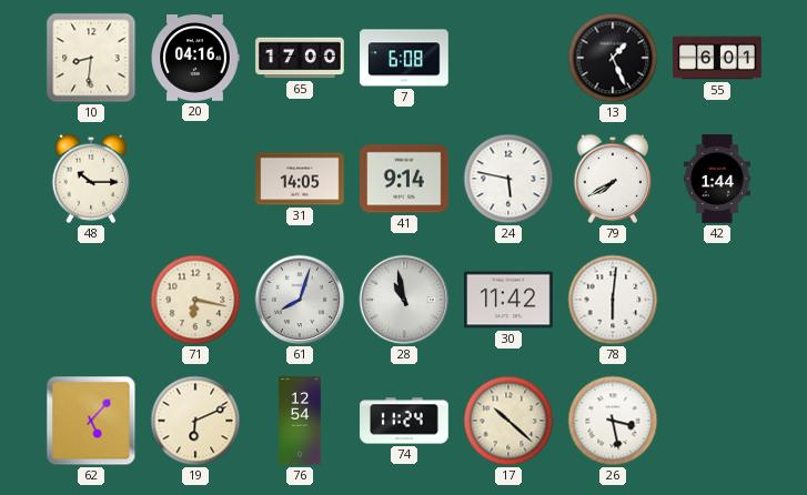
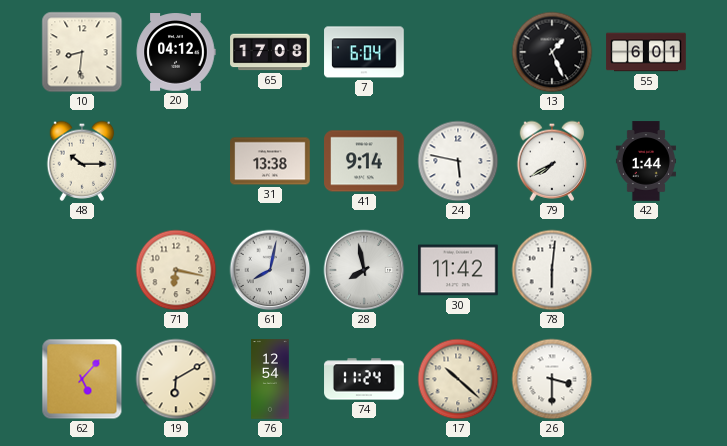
20: 04:16 -> 04:12
65: 17:00 -> 17:08
7: 6:08 -> 6:04
31: 14:05 -> 13:38
61: 8:03 -> 8:02
28: 10:58 -> 7:58
19: 6:11 -> 6:10
26: 3:28 -> 3:30
